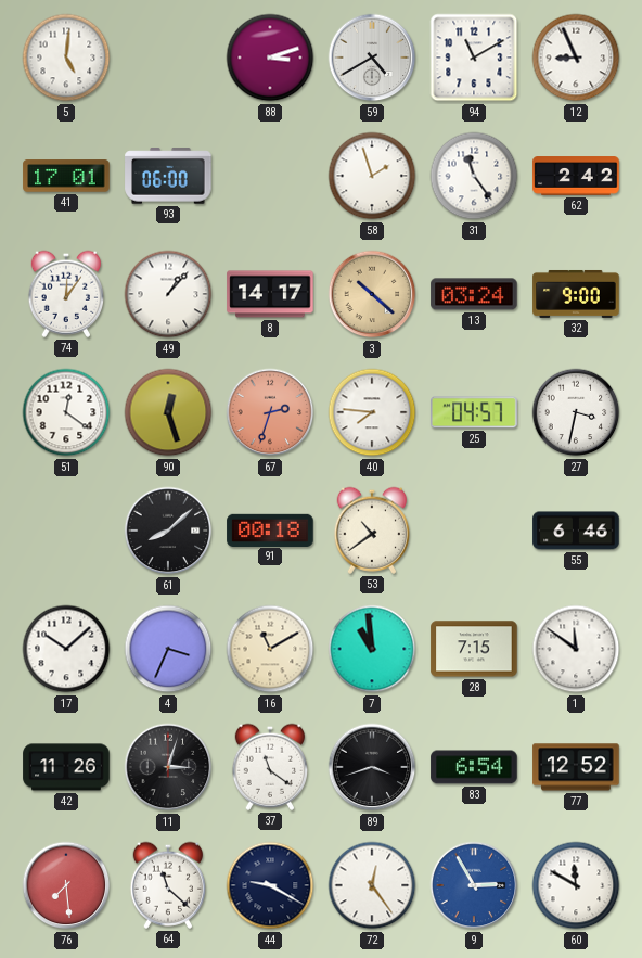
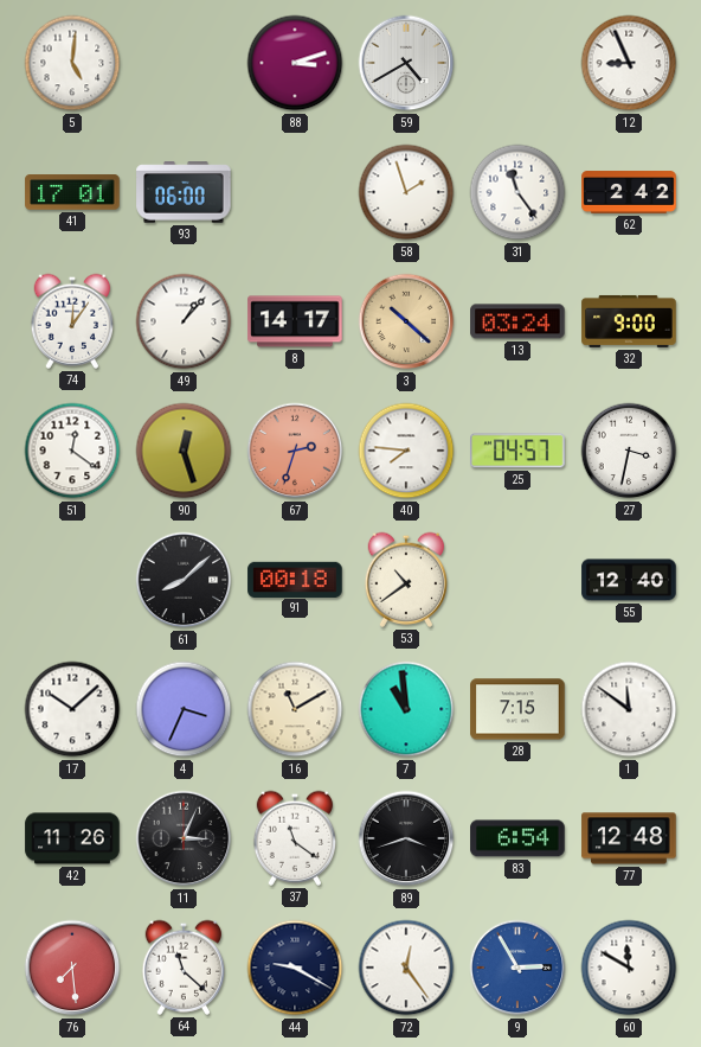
94: 11:10 -> none
55: 6:46 -> 12:40
11: 3:03 -> 3:04
77: 12:52 -> 12:48
